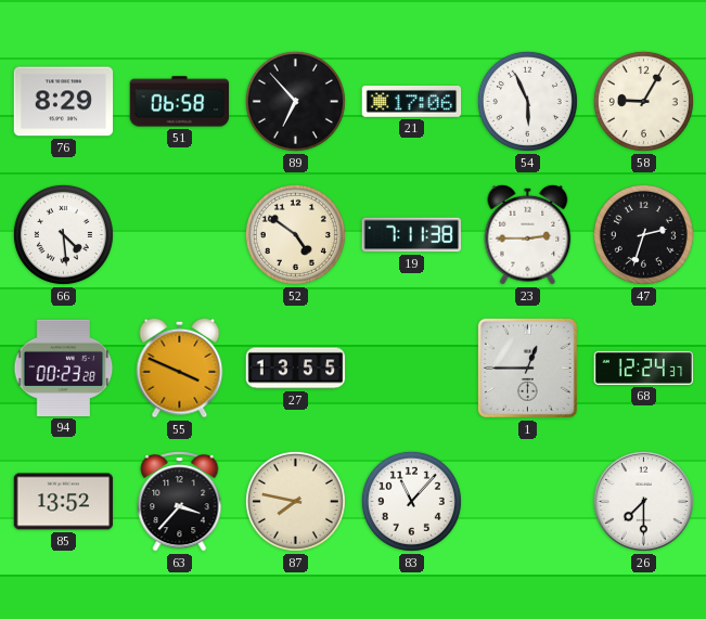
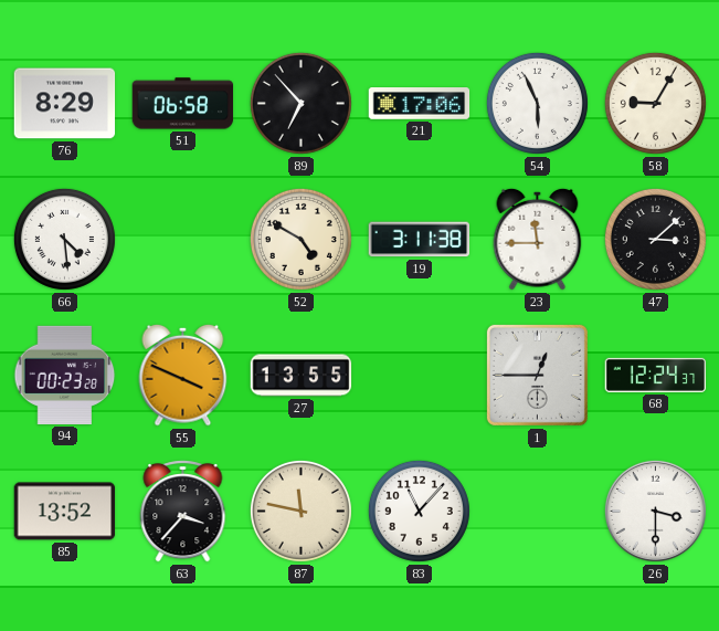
52: 4:51 -> 4:50
19: 7:11 -> 3:11
23: 2:45 -> 11:45
47: 2:33 -> 3:08
87: 7:47 -> 11:47
26: 7:30 -> 3:30
